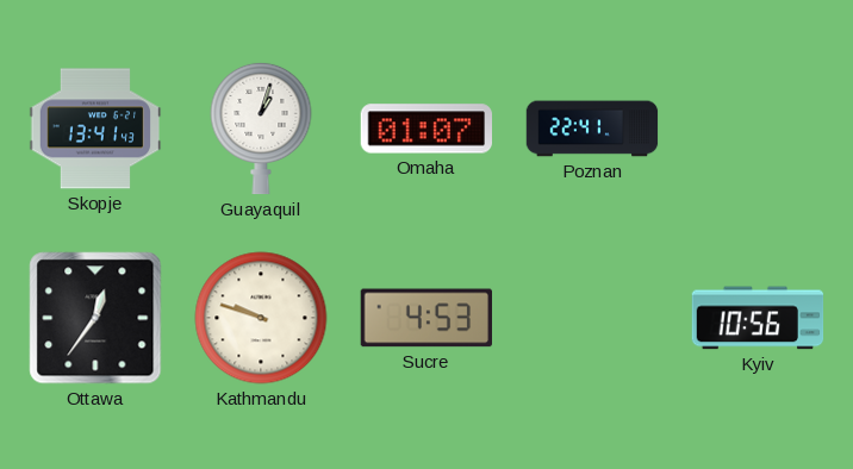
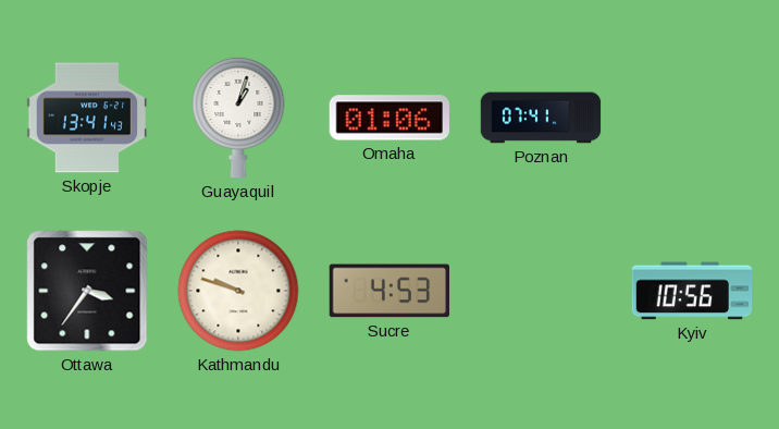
Omaha: 01:07 -> 01:06
Poznan: 22:41 -> 07:41
Ottawa: 12:36 -> 3:36
